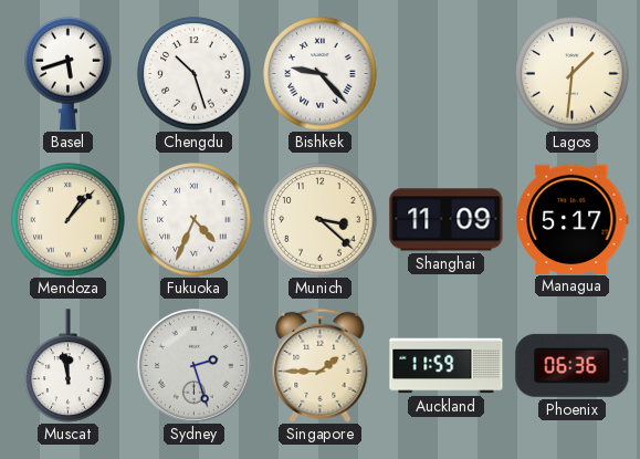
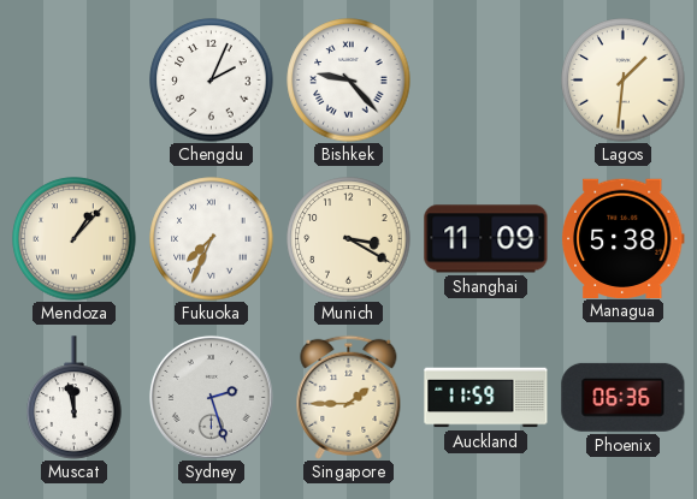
Basel: 5:42 -> none
Chengdu: 10:27 -> 2:04
Fukuoka: 4:34 -> 7:34
Munich: 3:22 -> 3:20
Managua: 5:17 -> 5:38
